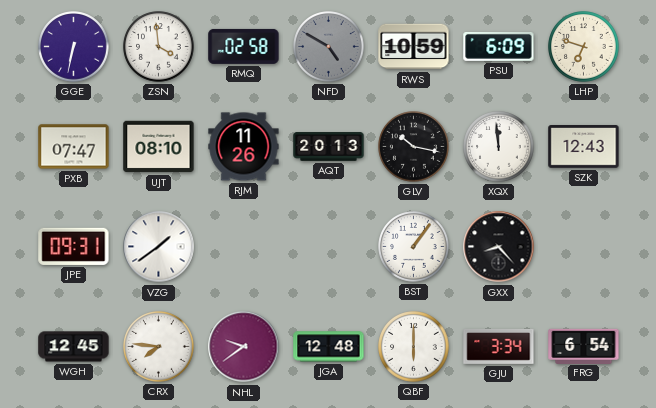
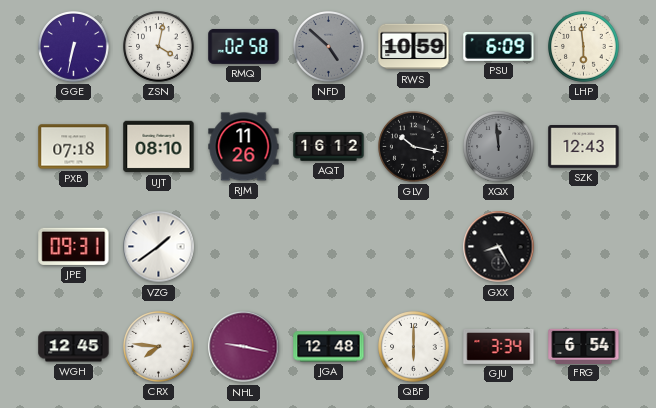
ZSN: 3:59 -> 4:02
NFD: 4:50 -> 4:52
LHP: 6:48 -> 5:59
PXB: 07:47 -> 07:18
AQT: 20:13 -> 16:12
XQX dial: white -> grey
BST: 1:06 -> none
GXX: 8:23 -> 8:25
NHL: 9:39 -> 9:17
